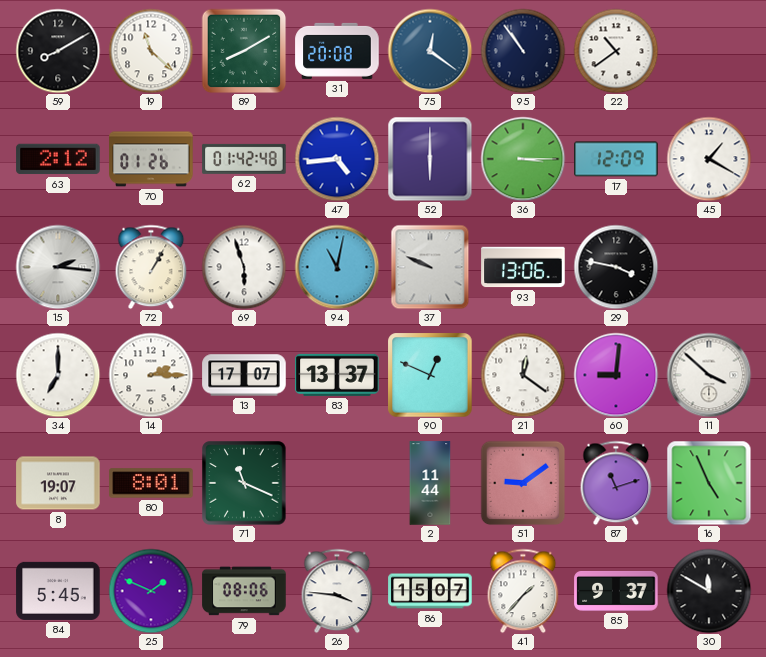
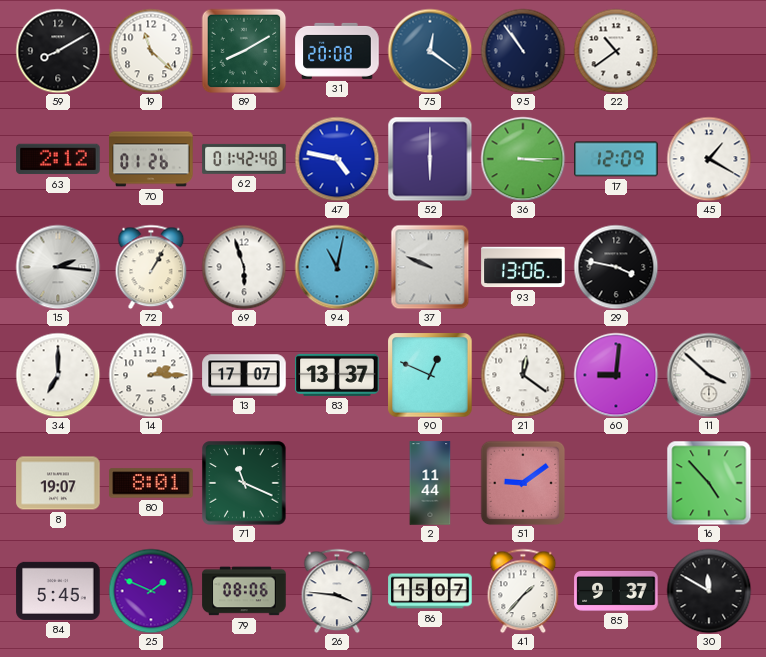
47: 4:44 -> 4:47
87: 11:12 -> none
16: 4:56 -> 4:53
